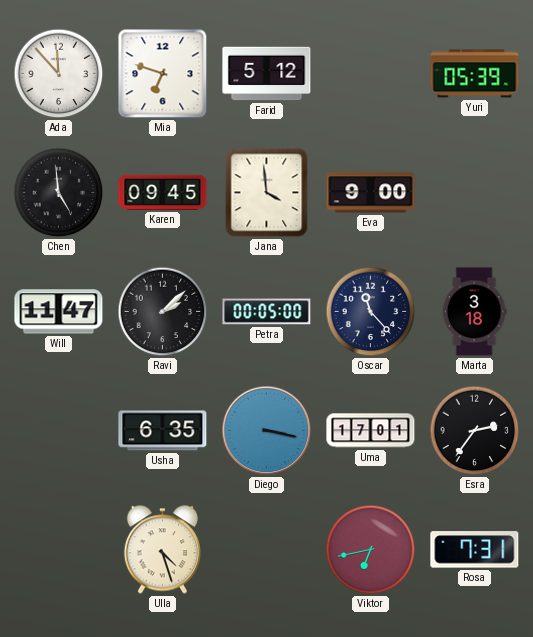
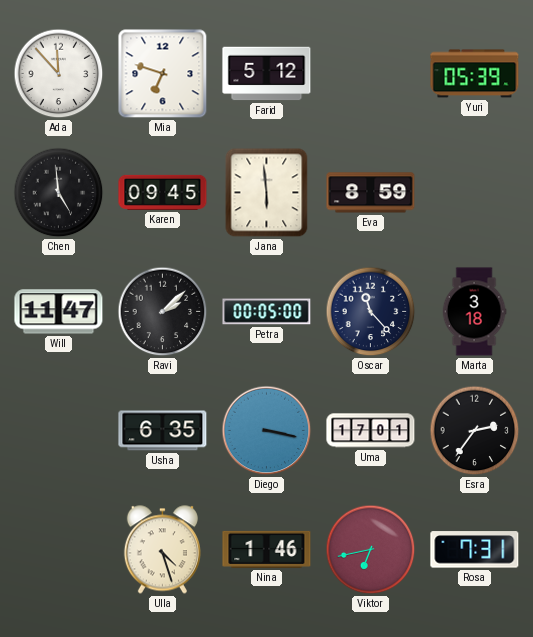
Jana: 3:59 -> 5:59
Eva: 9:00 -> 8:59
Nina: none -> 1:46
